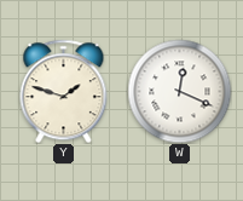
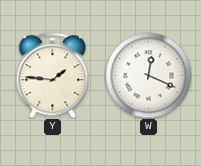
Y: 1:48 -> 1:46
